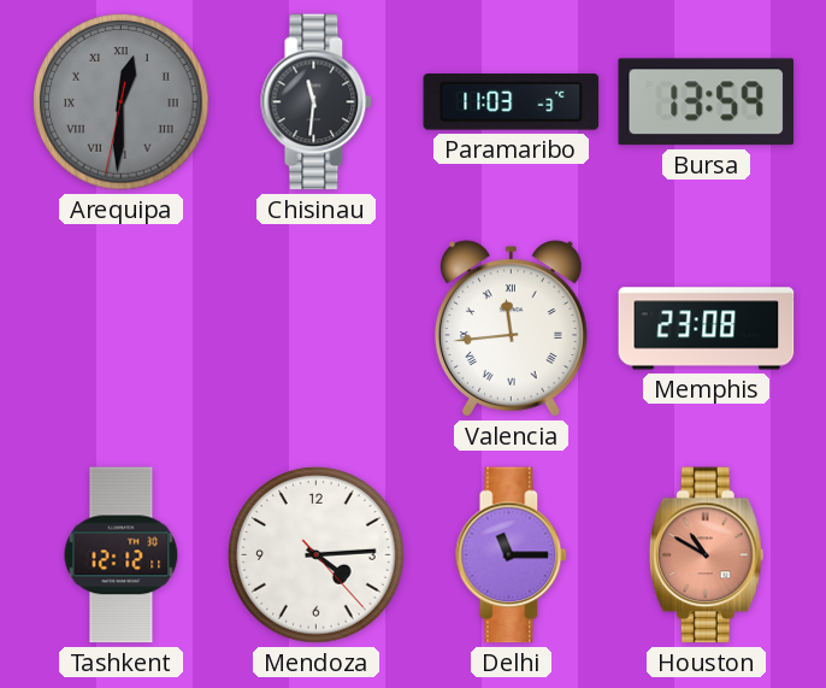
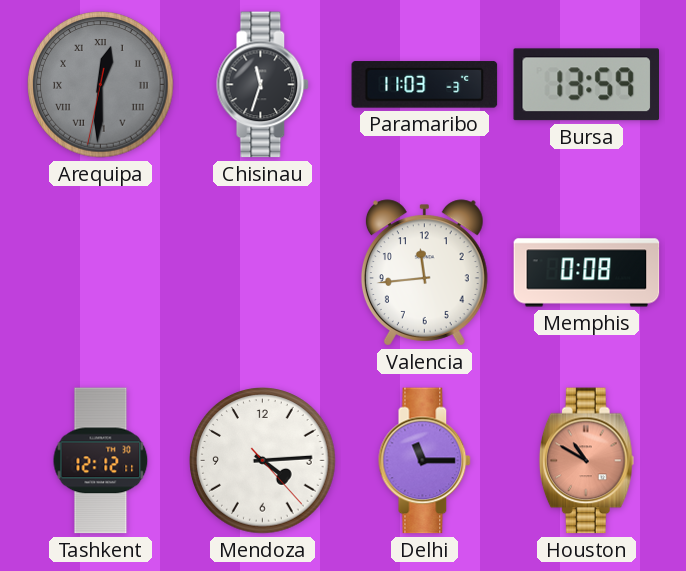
Chisinau: 11:31 -> 11:33
Valencia numerals: Roman -> Arabic
Memphis: 23:08 -> 0:08
